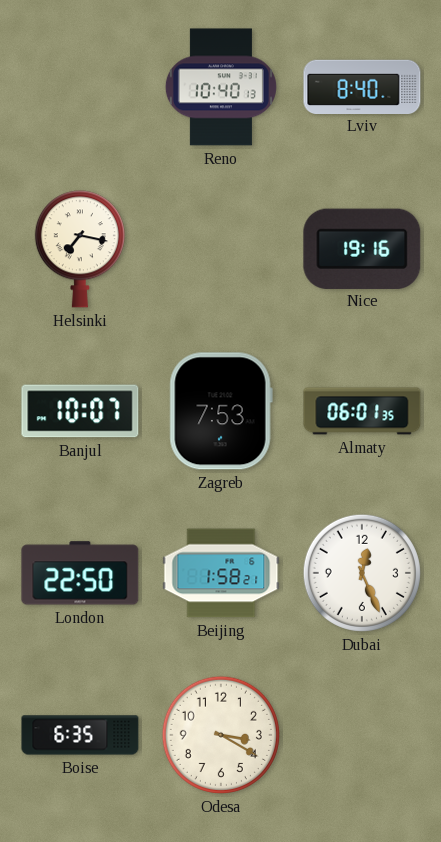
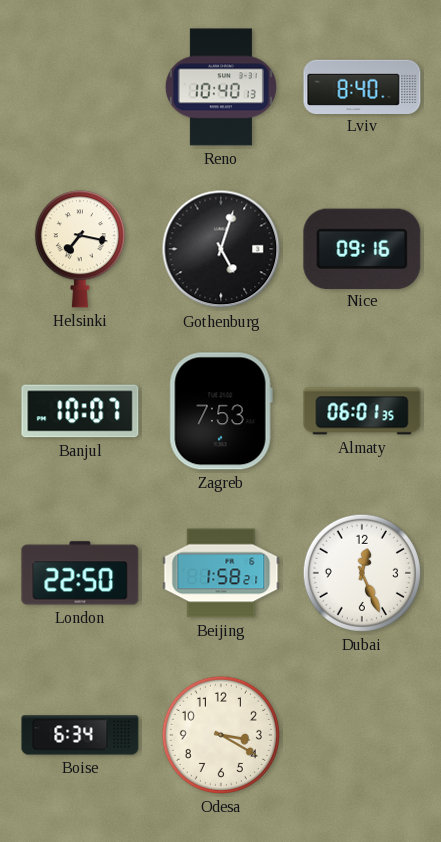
Gothenburg: none -> 5:03
Nice: 19:16 -> 09:16
Boise: 6:35 -> 6:34
